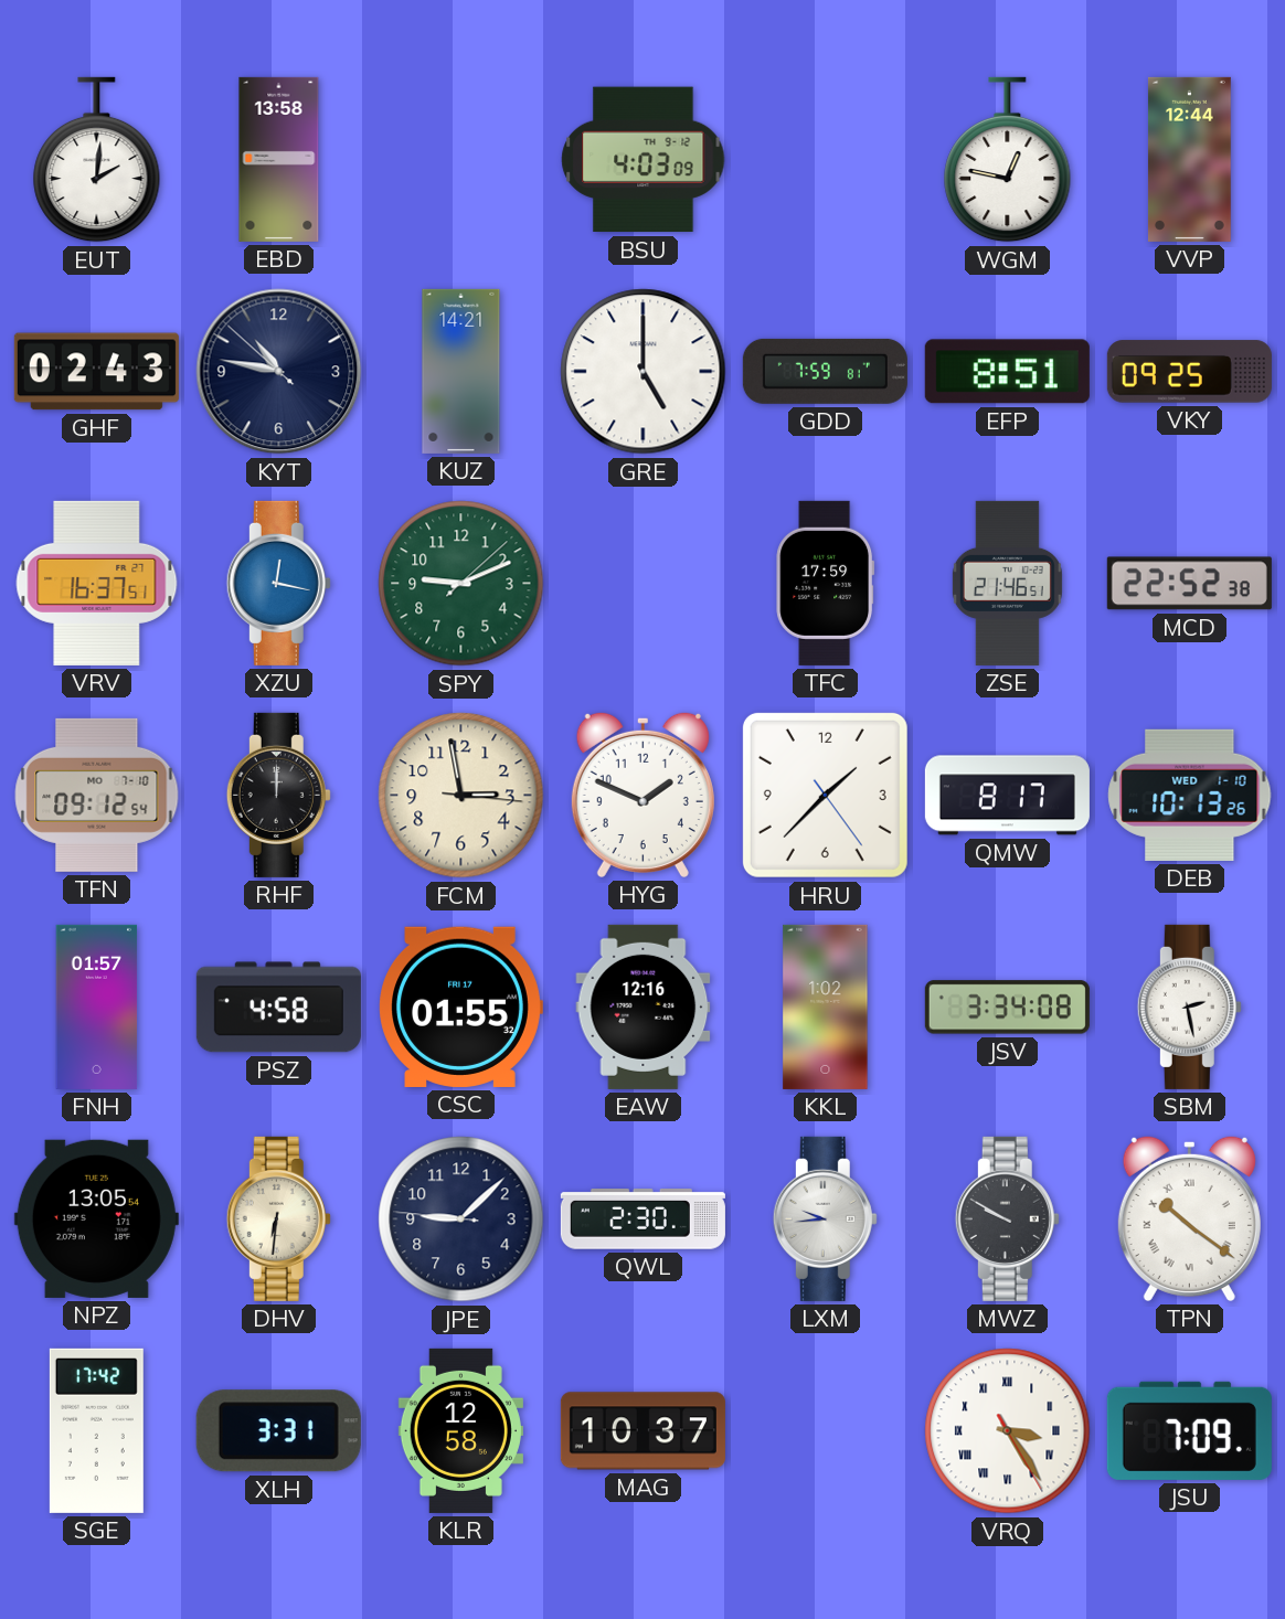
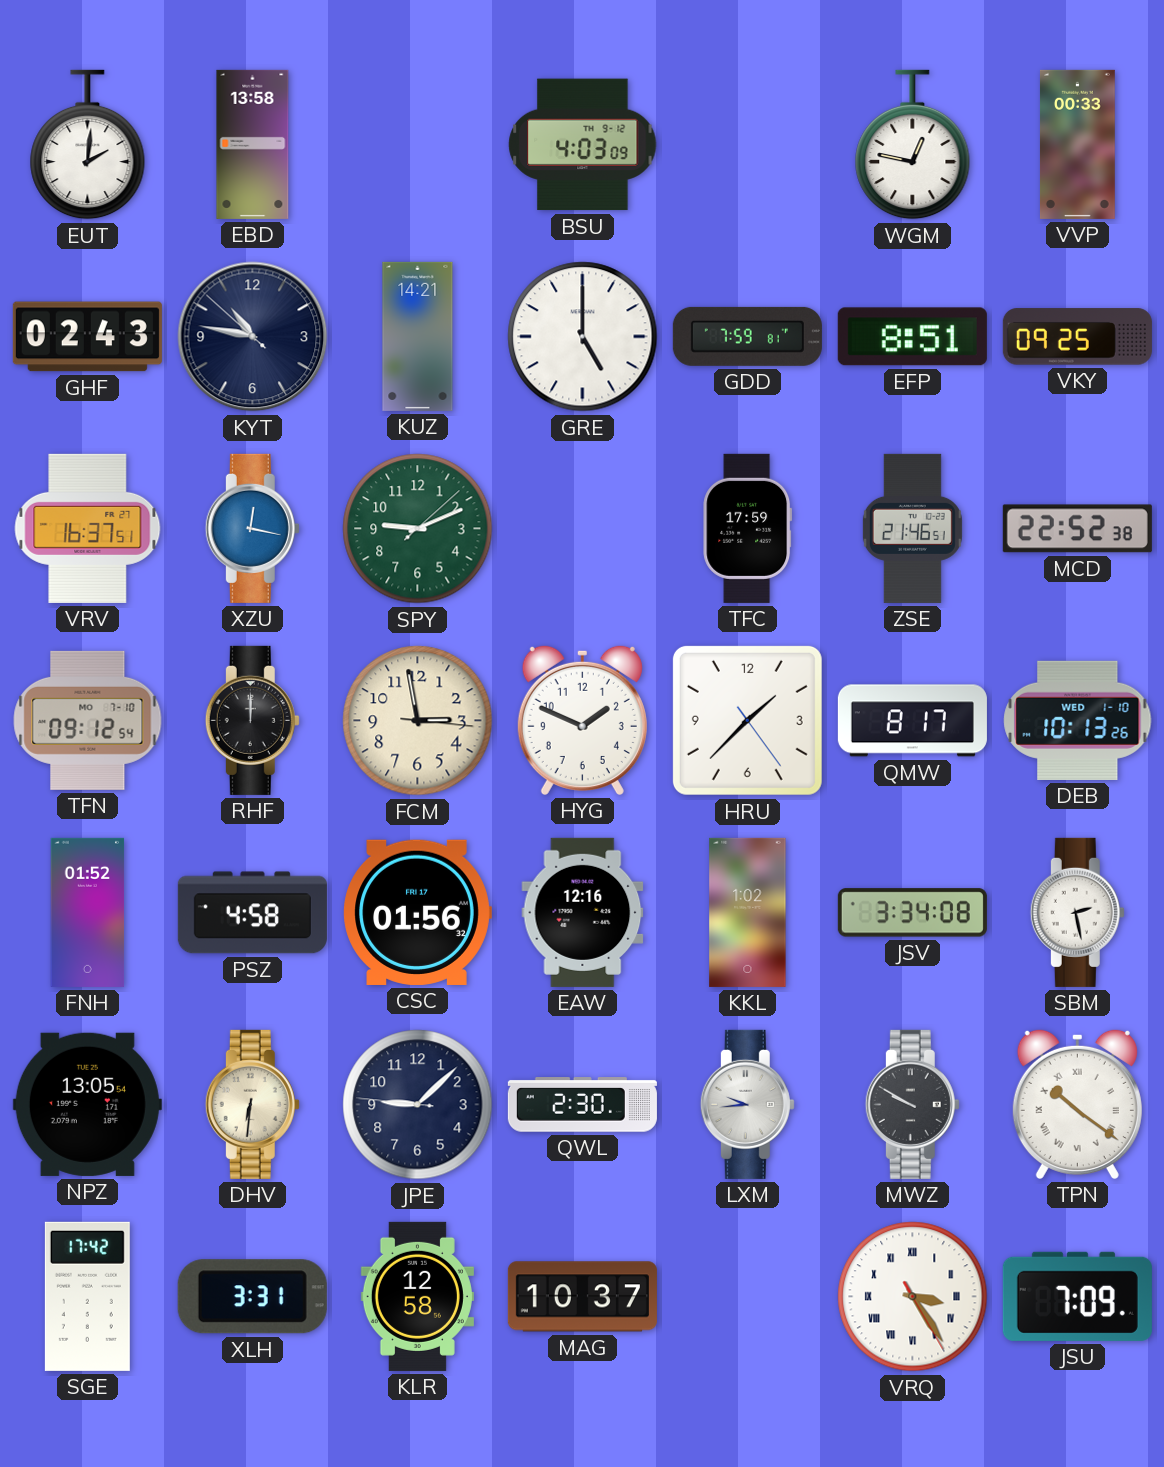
VVP: 12:44 -> 00:33
FNH: 01:57 -> 01:52
CSC: 01:55 -> 01:56
